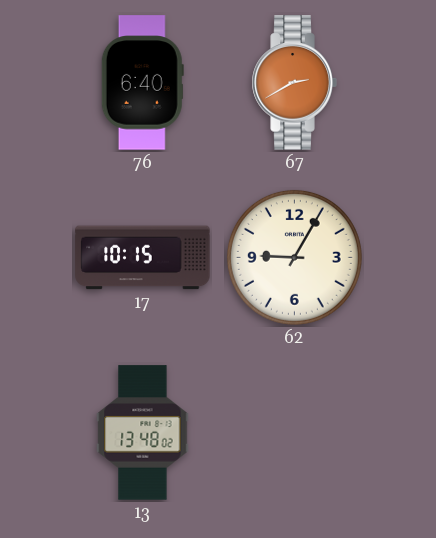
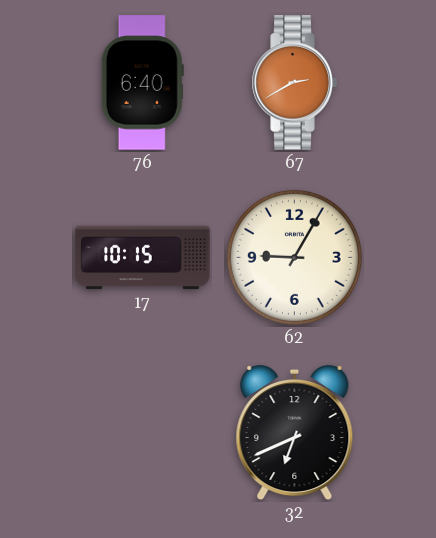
13: 13:48 -> none
32: none -> 6:41
